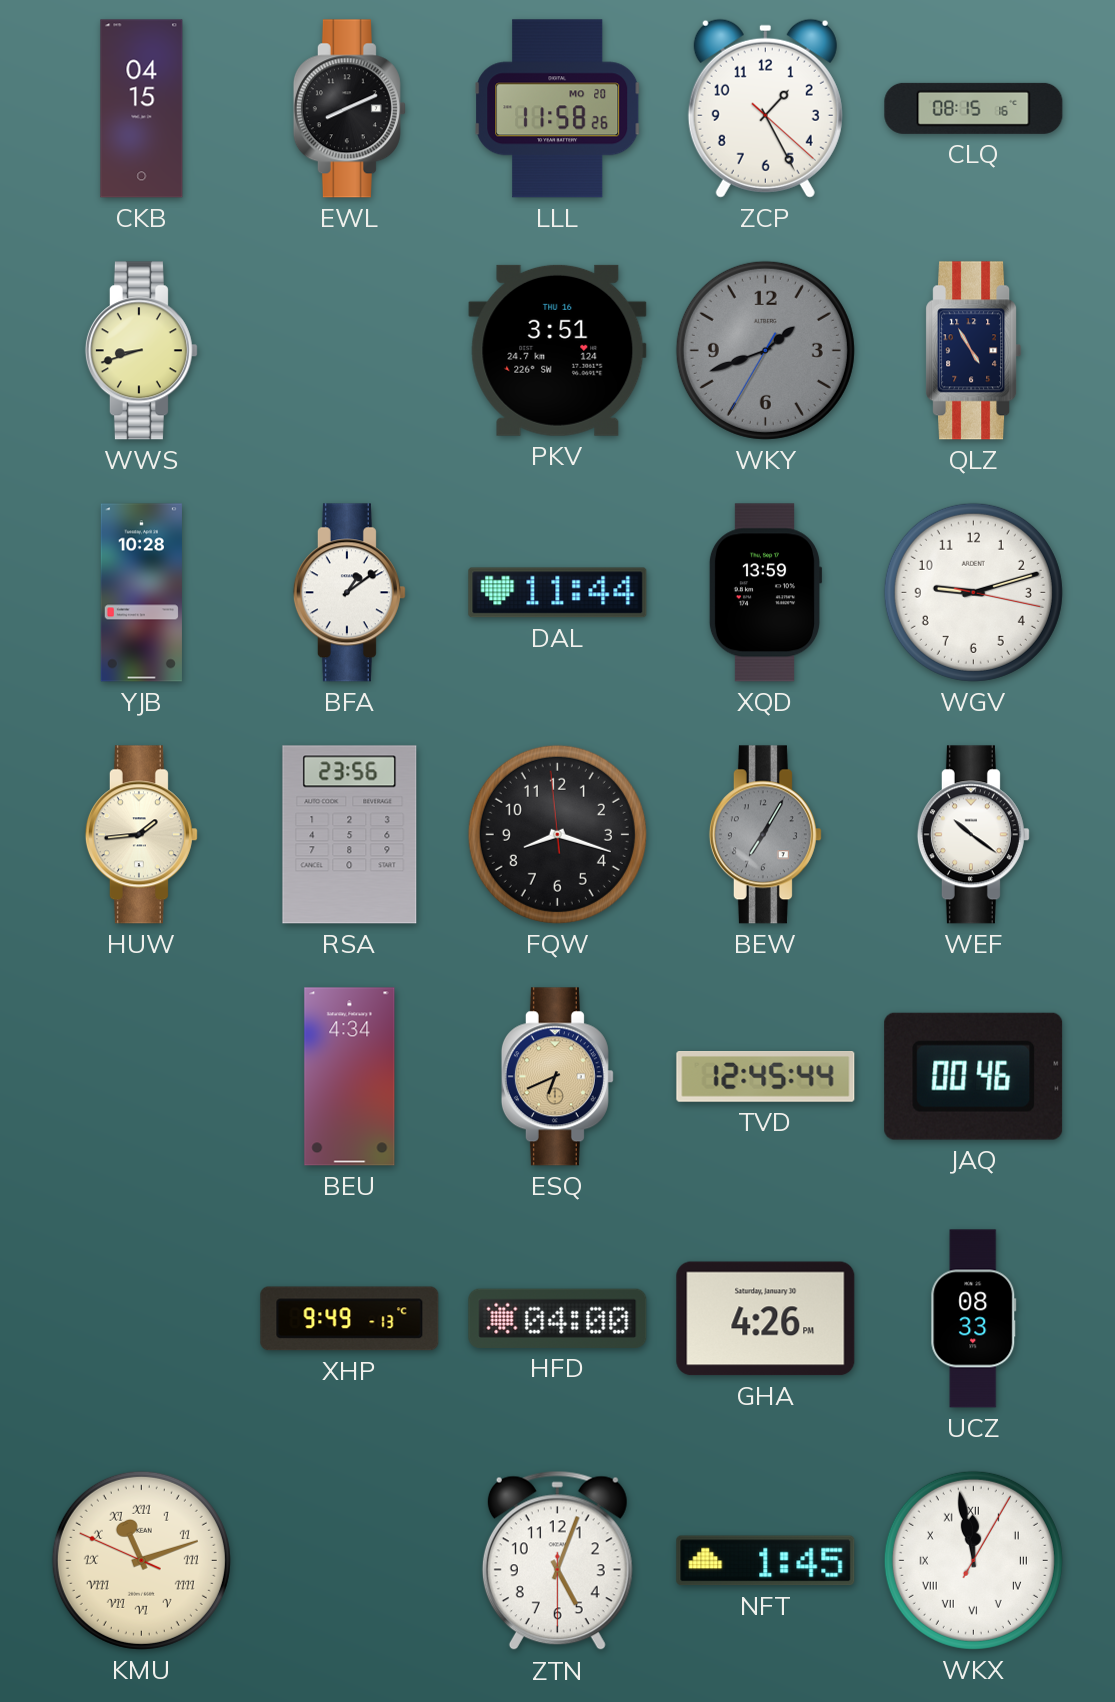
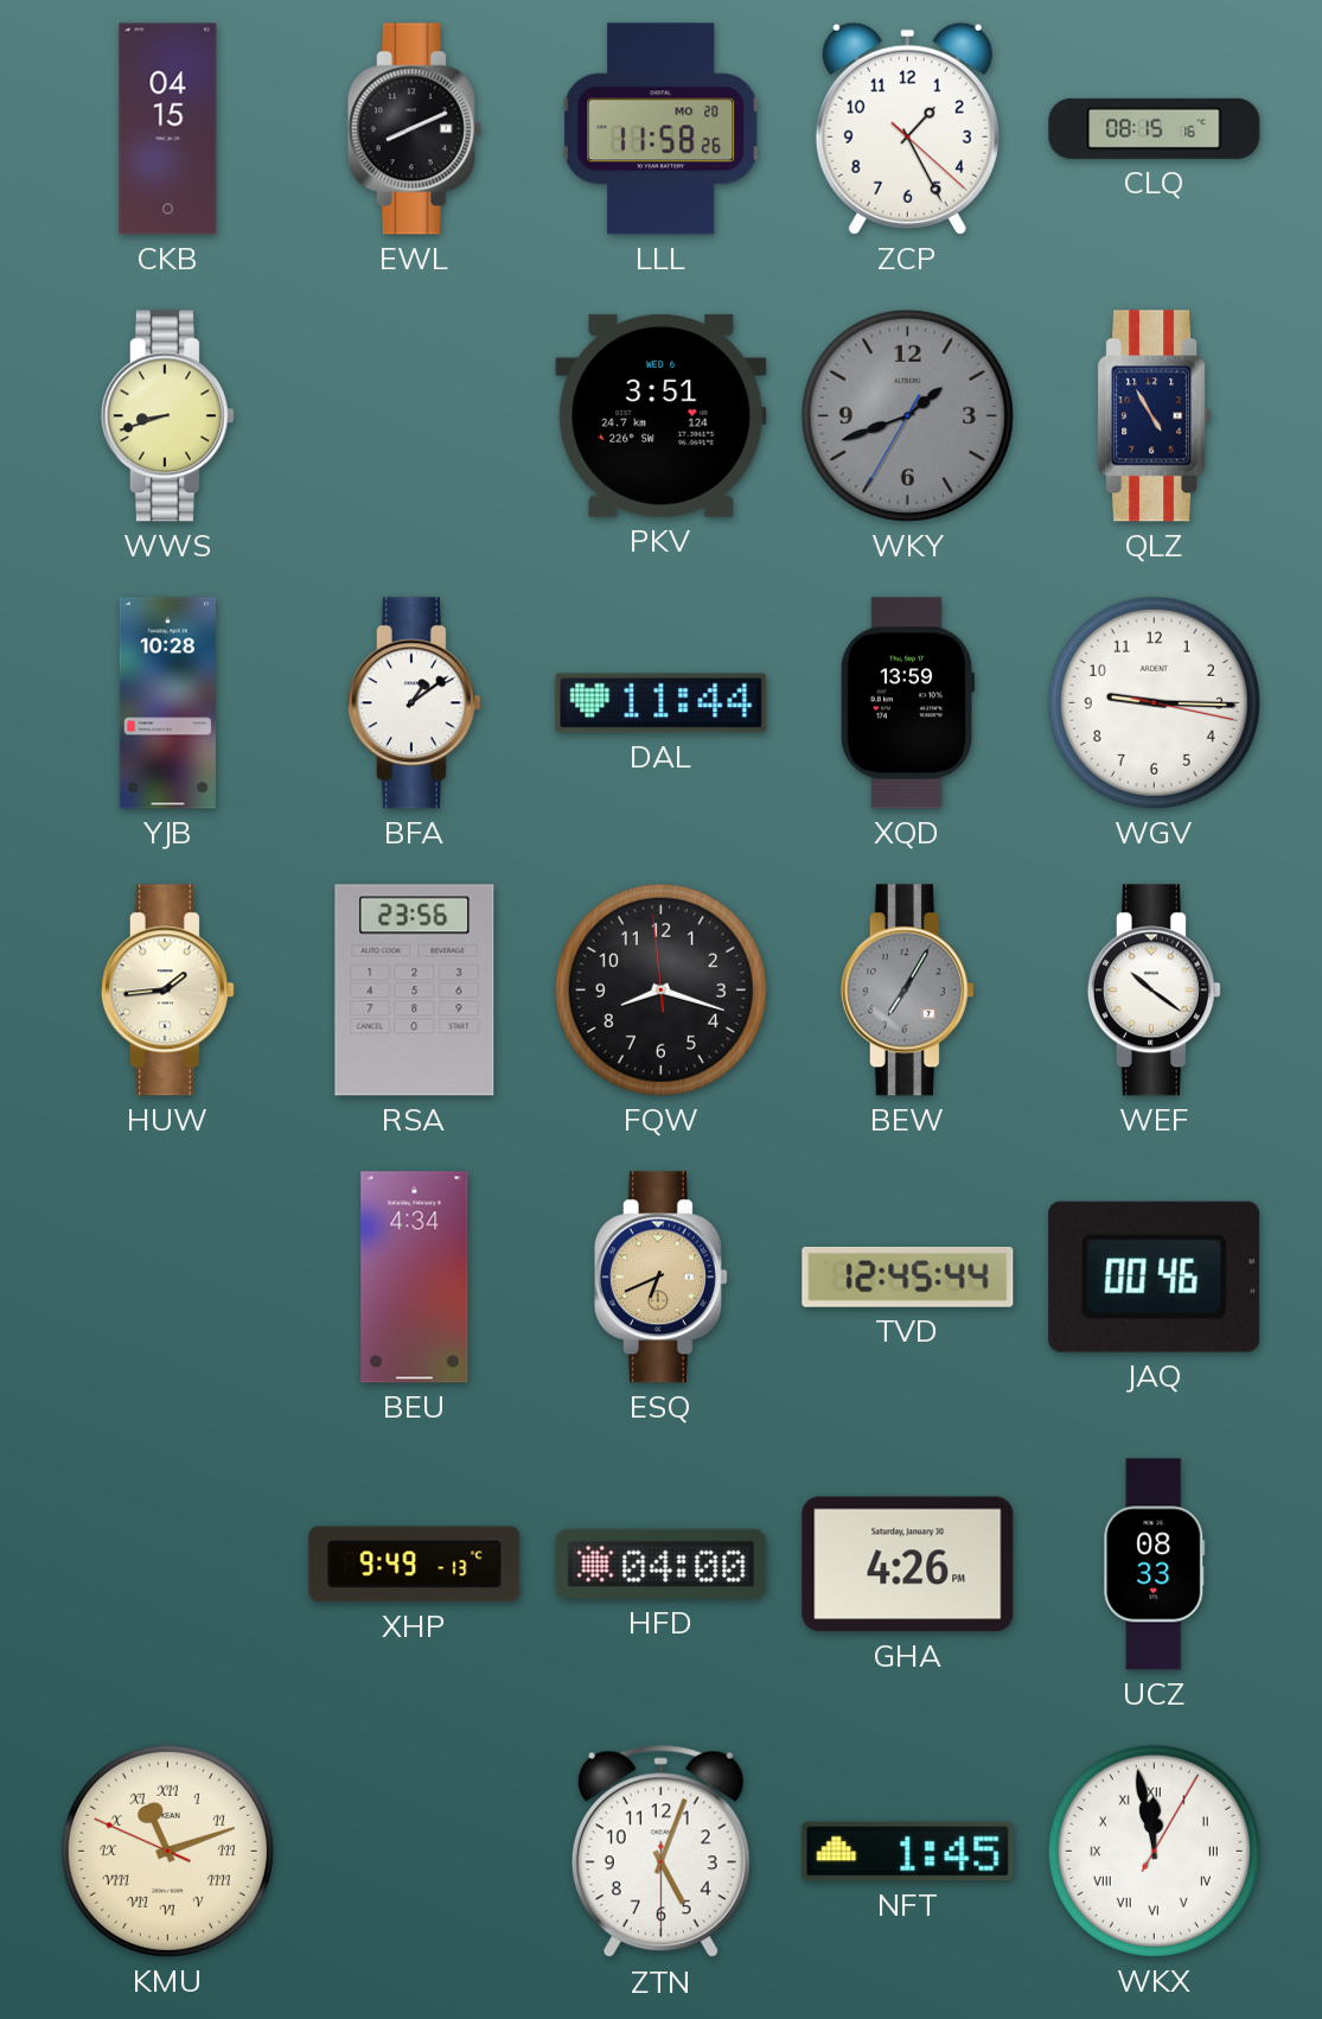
PKV date: THU 16 -> WED 6
WGV: 9:12 -> 9:15
